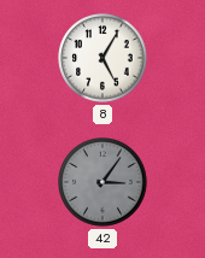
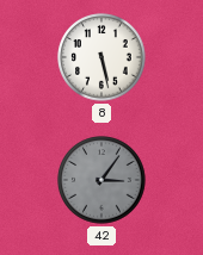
8: 5:05 -> 5:28
